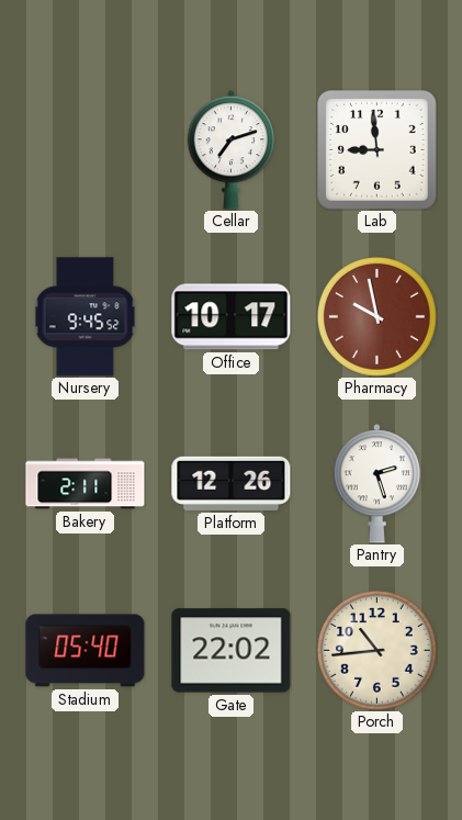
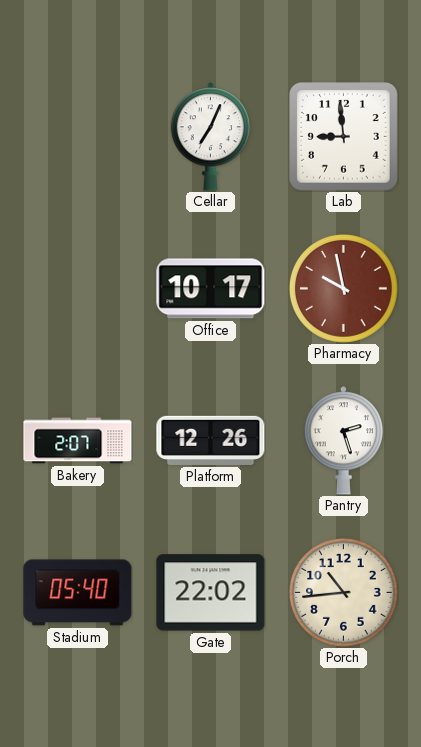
Cellar: 7:12 -> 7:04
Nursery: 9:45 -> none
Bakery: 2:11 -> 2:07
